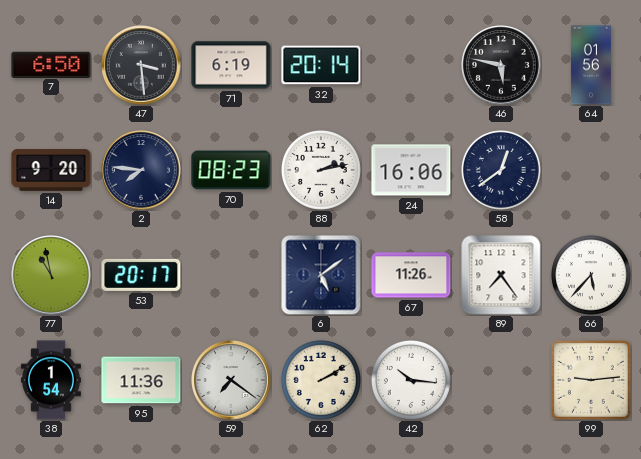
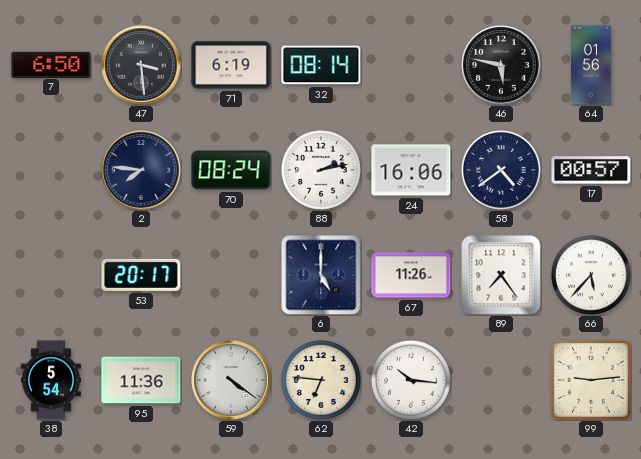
32: 20:14 -> 08:14
14: 9:20 -> none
70: 08:23 -> 08:24
58: 12:39 -> 4:39
17: none -> 00:57
77: 10:58 -> none
6: 5:09 -> 5:00
38: 1:54 -> 5:54
59: 7:21 -> 4:21
62: 2:10 -> 6:46
